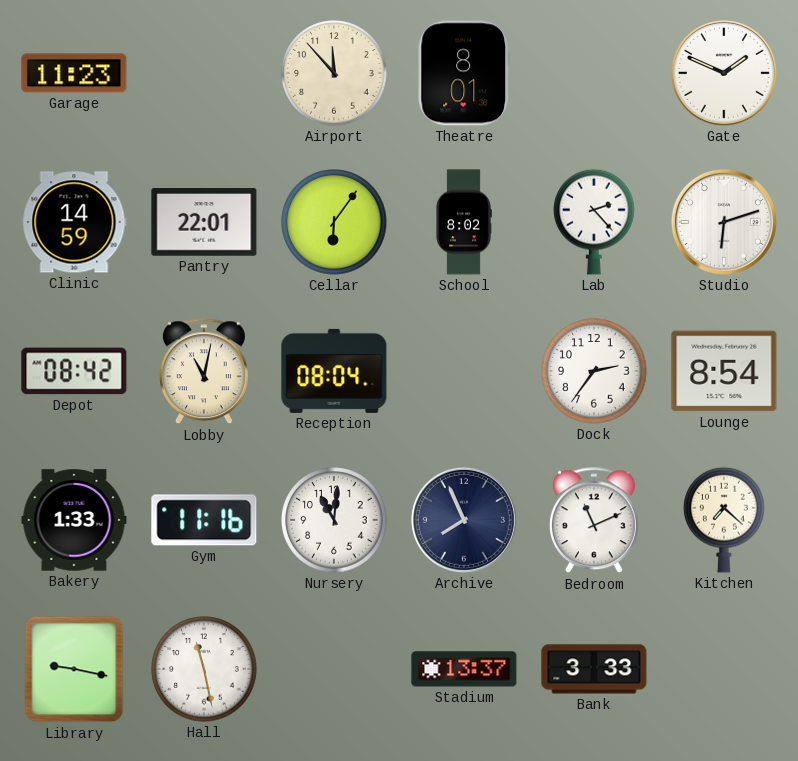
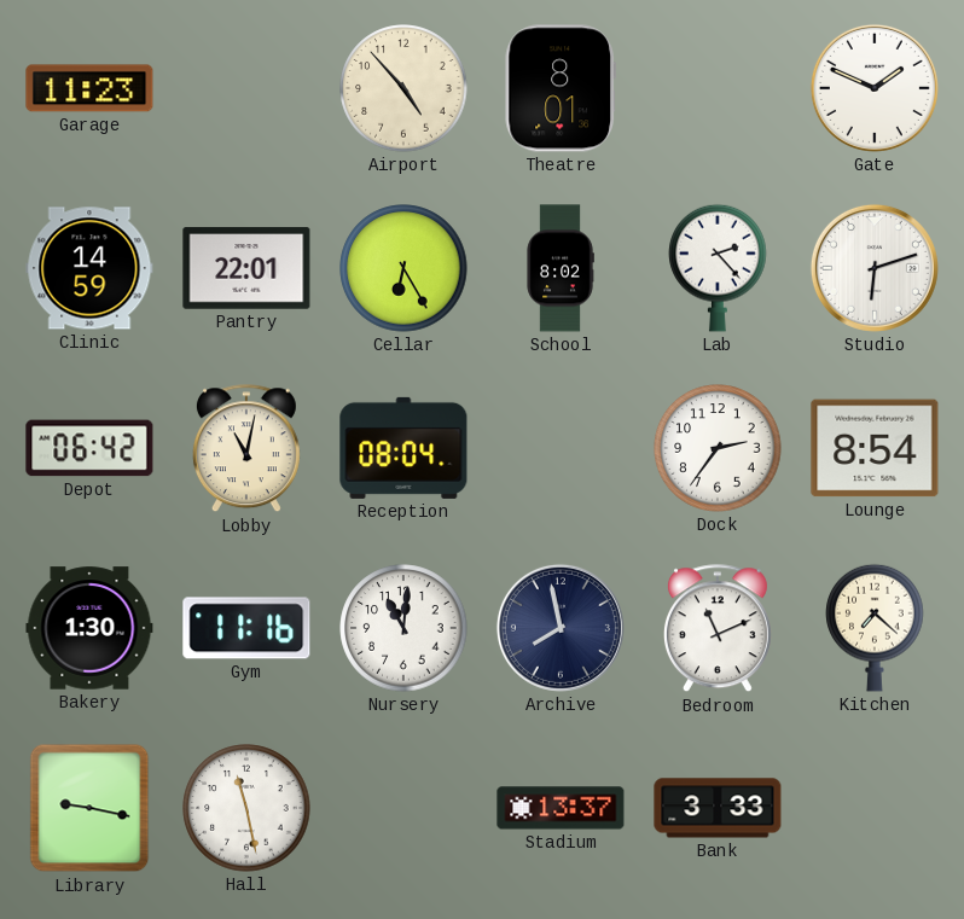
Airport: 11:53 -> 4:53
Cellar: 6:06 -> 6:25
Depot: 08:42 -> 06:42
Bakery: 1:33 -> 1:30
Archive: 7:56 -> 7:58
